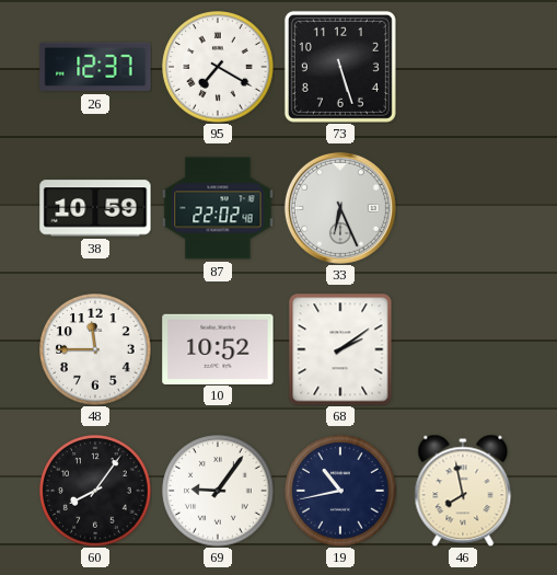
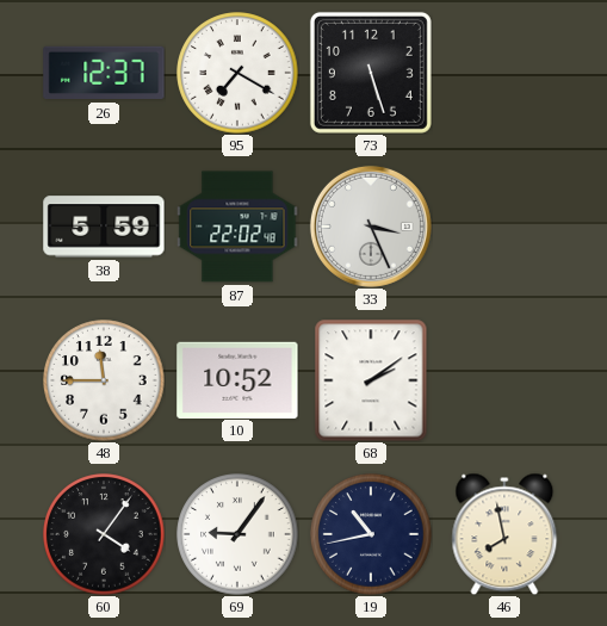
38: 10:59 -> 5:59
33: 6:26 -> 3:26
60: 8:06 -> 4:06
